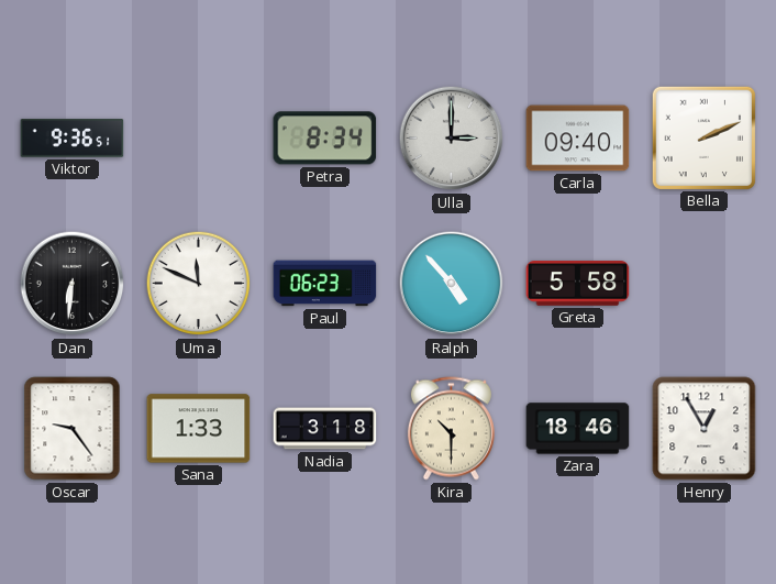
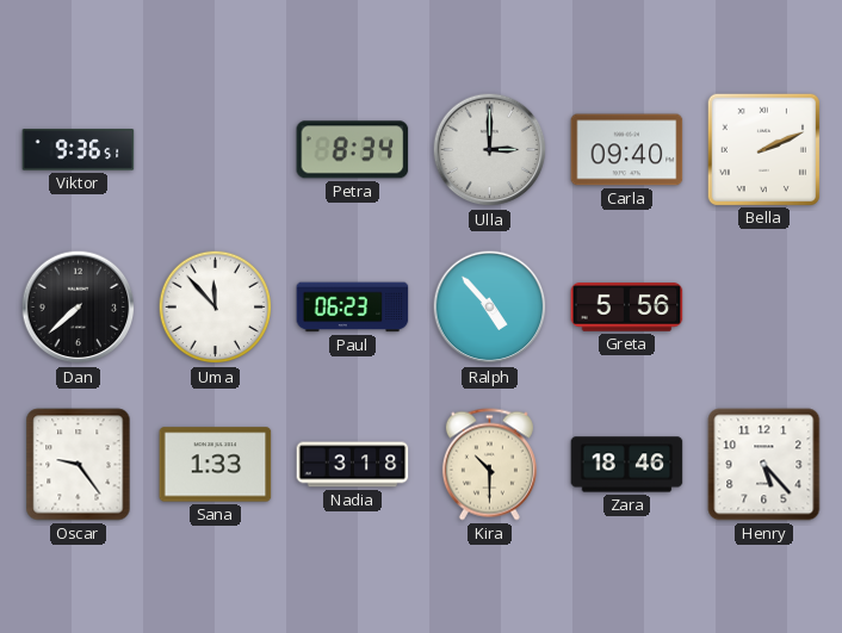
Dan: 6:31 -> 7:38
Uma: 11:49 -> 11:53
Greta: 5:58 -> 5:56
Henry: 12:55 -> 5:23
